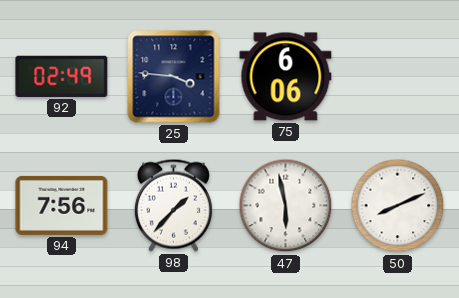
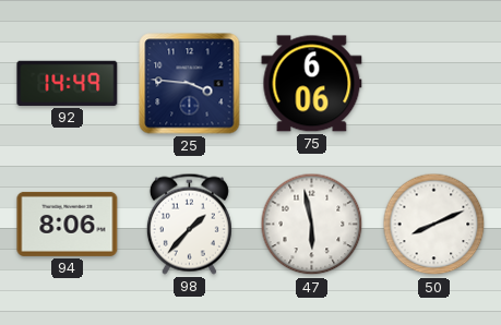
92: 02:49 -> 14:49
94: 7:56 -> 8:06
